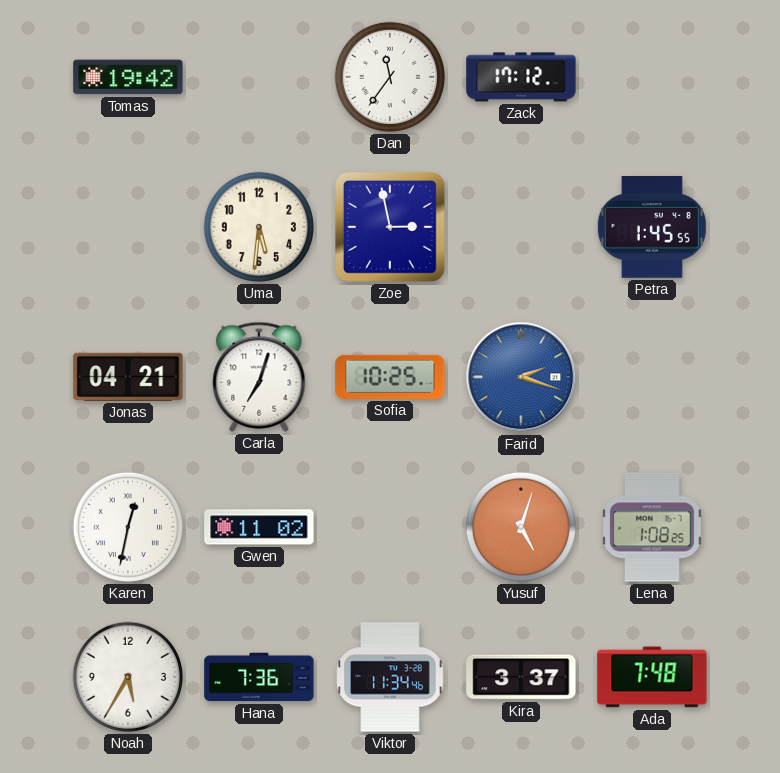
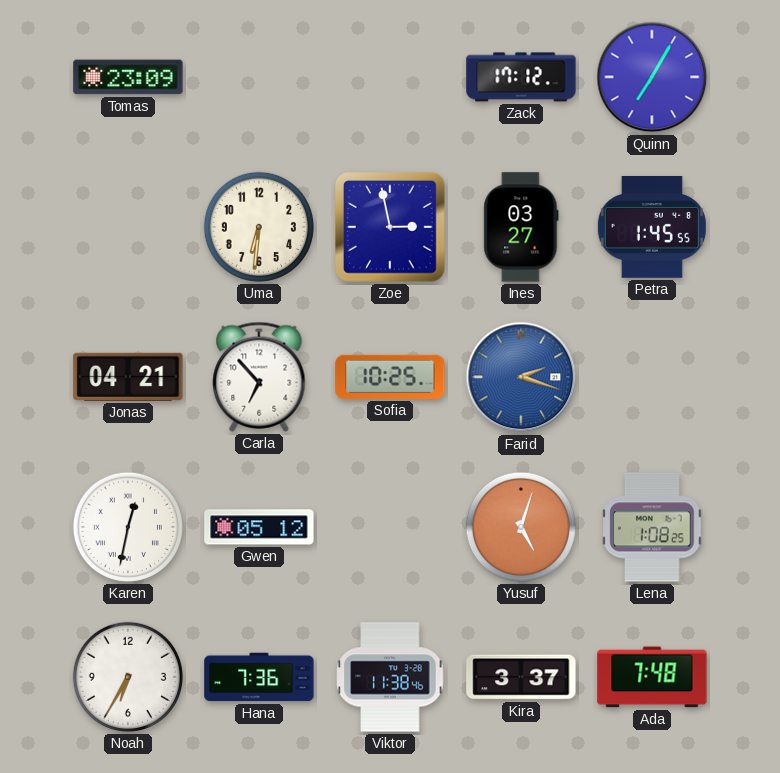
Tomas: 19:42 -> 23:09
Dan: 11:36 -> none
Quinn: none -> 7:05
Uma: 5:31 -> 6:31
Ines: none -> 03:27
Carla: 7:03 -> 6:53
Gwen: 11:02 -> 05:12
Noah: 5:35 -> 6:35
Viktor: 11:34 -> 11:38
